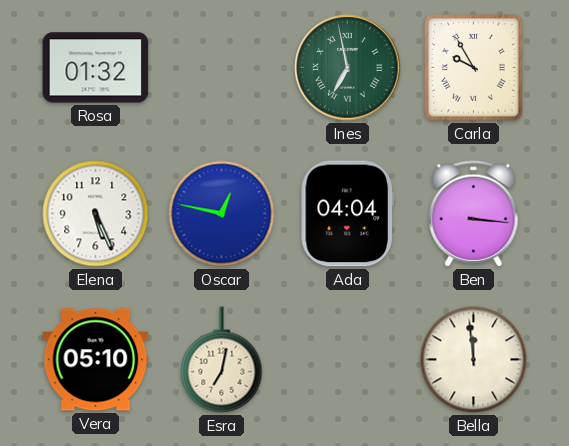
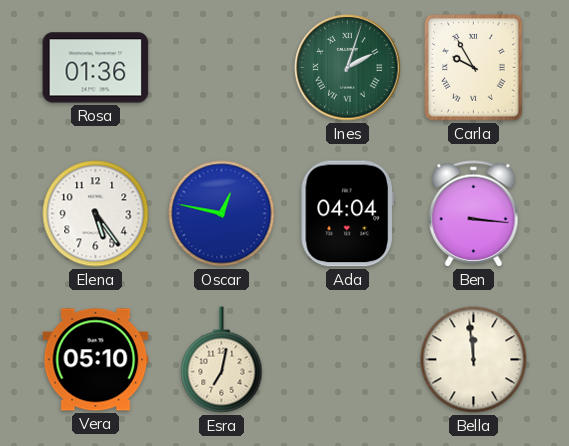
Rosa: 01:32 -> 01:36
Ines: 6:58 -> 2:03
Elena: 5:26 -> 5:24
